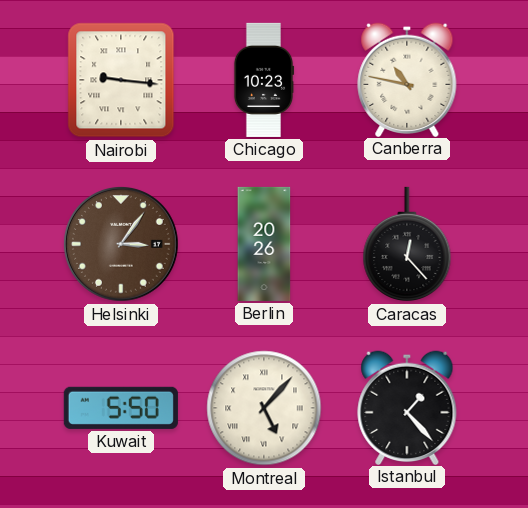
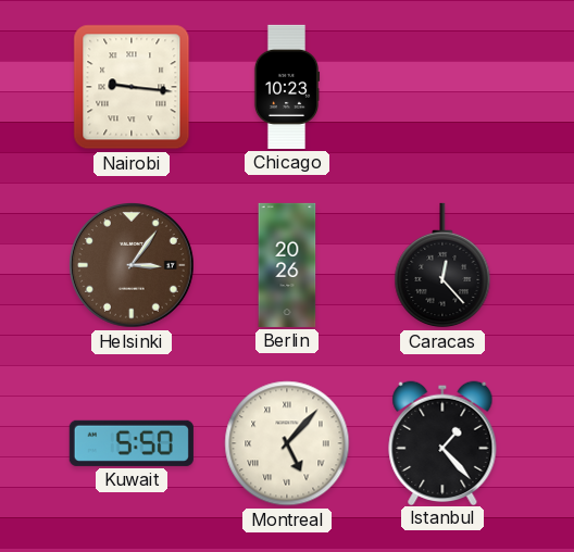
Canberra: 10:47 -> none
